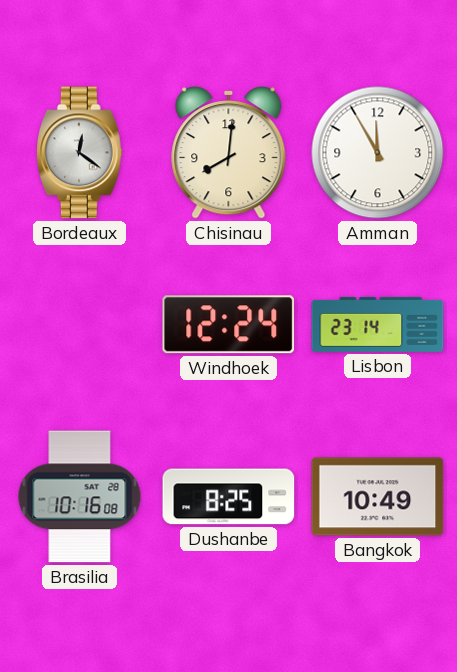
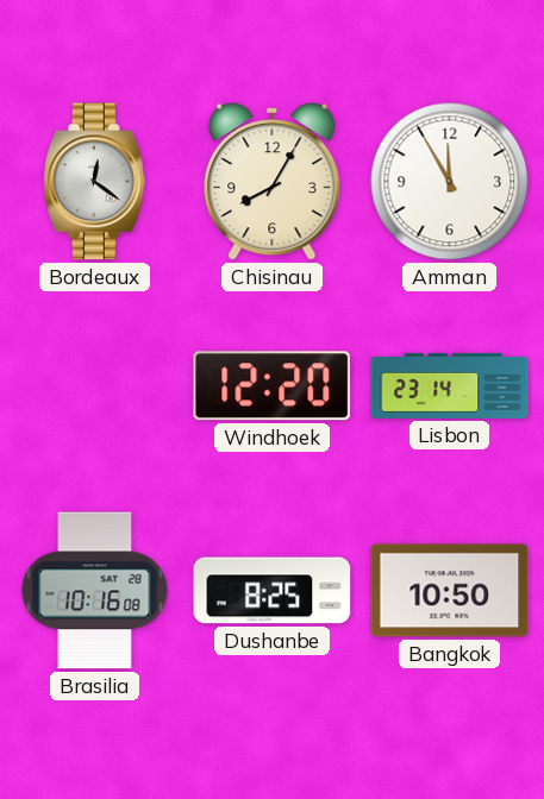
Chisinau: 8:01 -> 8:05
Windhoek: 12:24 -> 12:20
Bangkok: 10:49 -> 10:50
